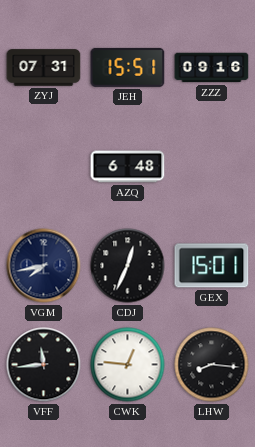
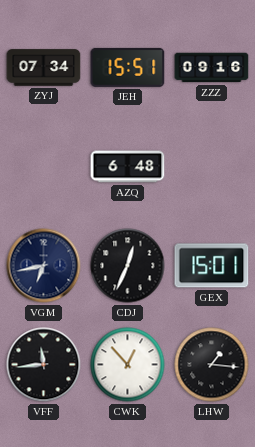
ZYJ: 07:31 -> 07:34
VGM: 7:43 -> 6:43
CWK: 12:46 -> 12:53
LHW: 8:16 -> 1:16
